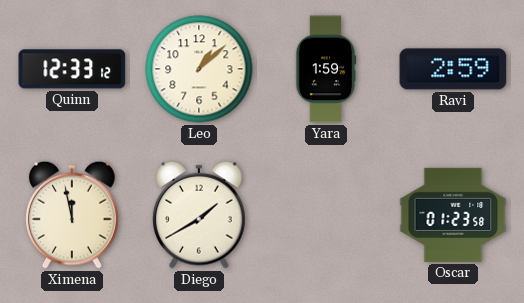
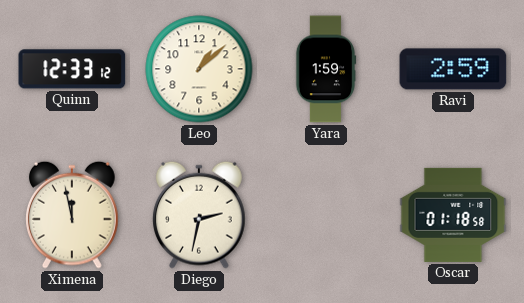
Diego: 1:40 -> 2:32
Oscar: 01:23 -> 01:18
